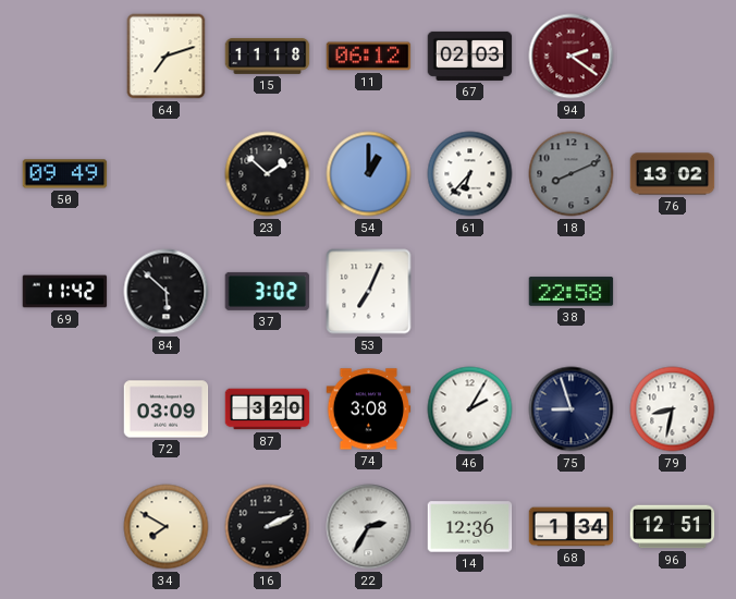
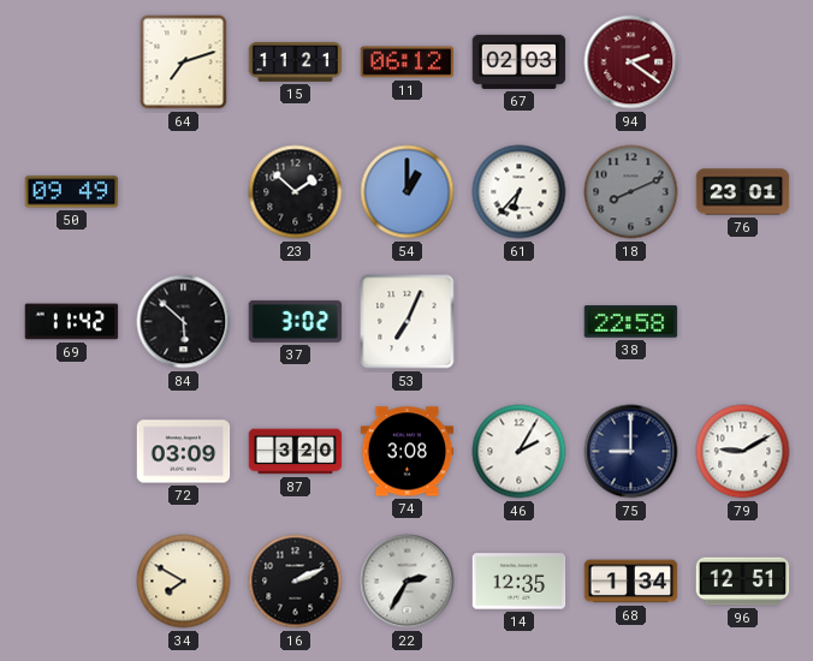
15: 11:18 -> 11:21
76: 13:02 -> 23:01
75: 8:57 -> 9:00
79: 8:32 -> 9:10
14: 12:36 -> 12:35
